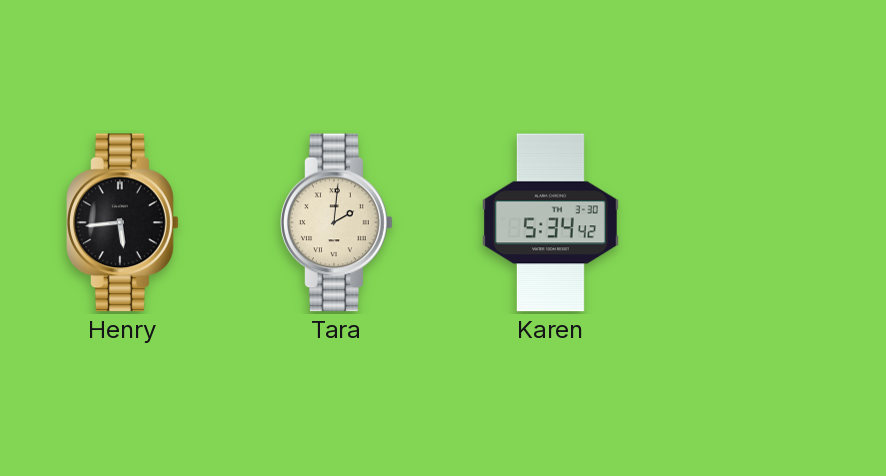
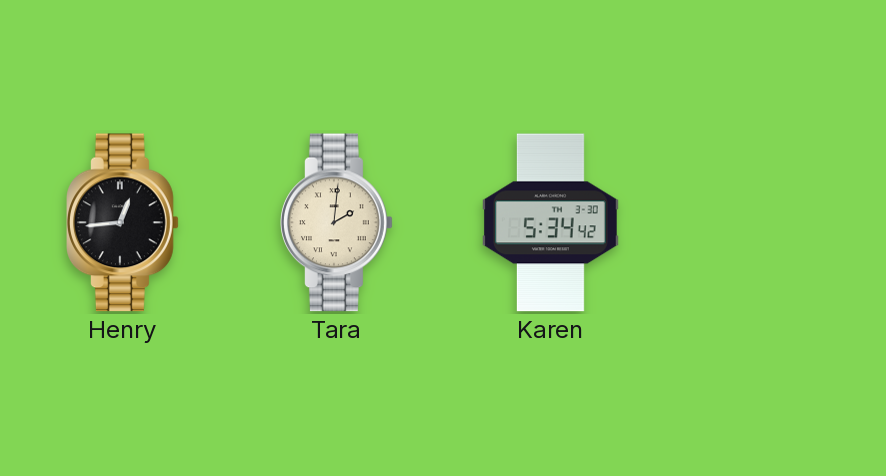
Henry: 5:44 -> 12:44
